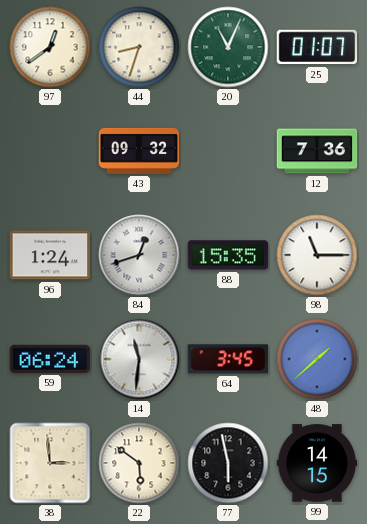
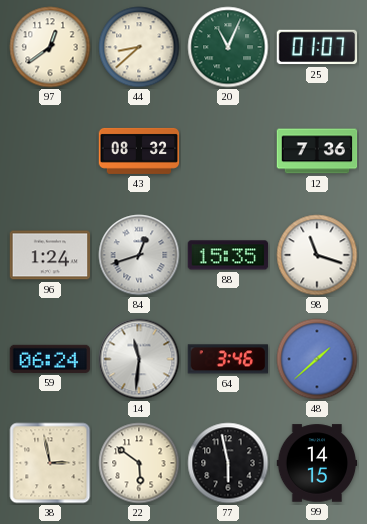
44: 8:33 -> 8:38
43: 09:32 -> 08:32
98: 11:15 -> 11:18
64: 3:45 -> 3:46
38: 2:59 -> 2:58
